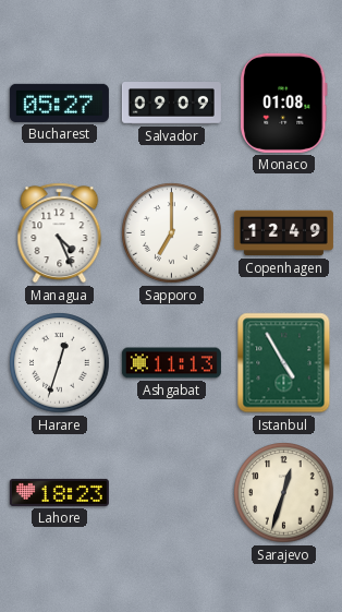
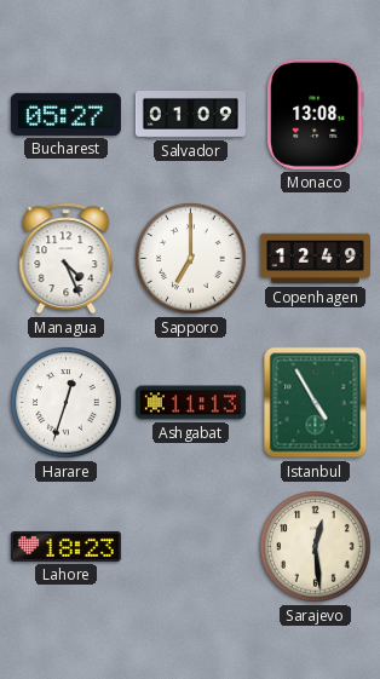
Salvador: 09:09 -> 01:09
Monaco: 01:08 -> 13:08
Sarajevo: 12:33 -> 12:29
